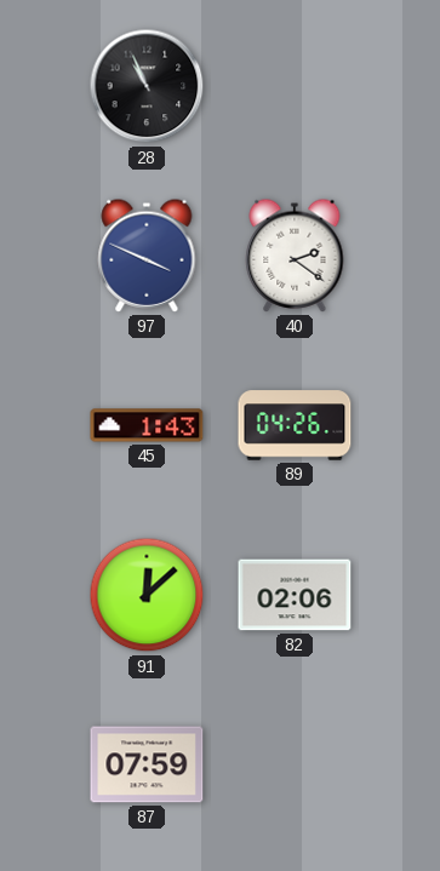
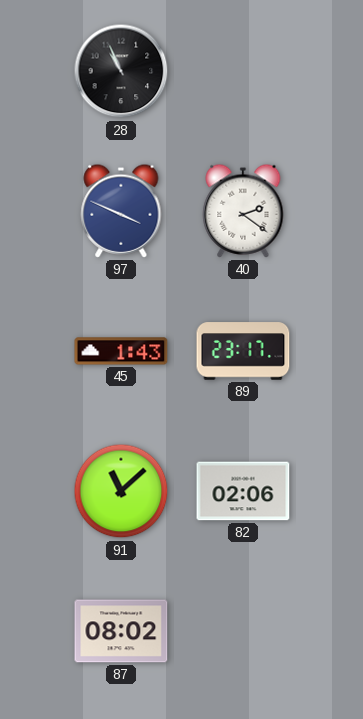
89: 04:26 -> 23:17
91: 12:08 -> 11:08
87: 07:59 -> 08:02
